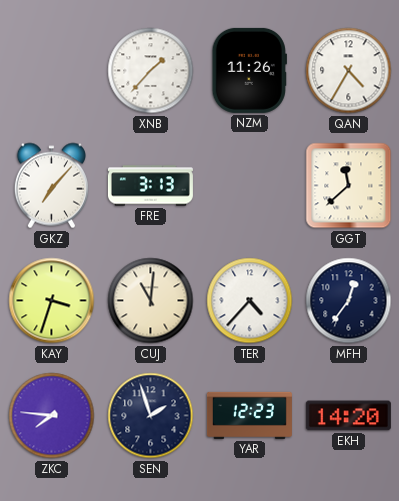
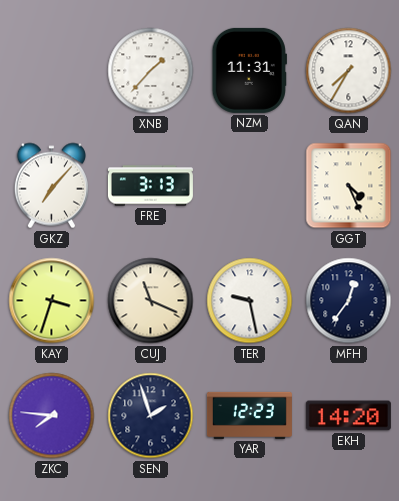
NZM: 11:26 -> 11:31
QAN: 4:35 -> 7:35
GGT: 11:38 -> 4:26
CUJ: 11:01 -> 11:19
TER: 4:37 -> 9:28
